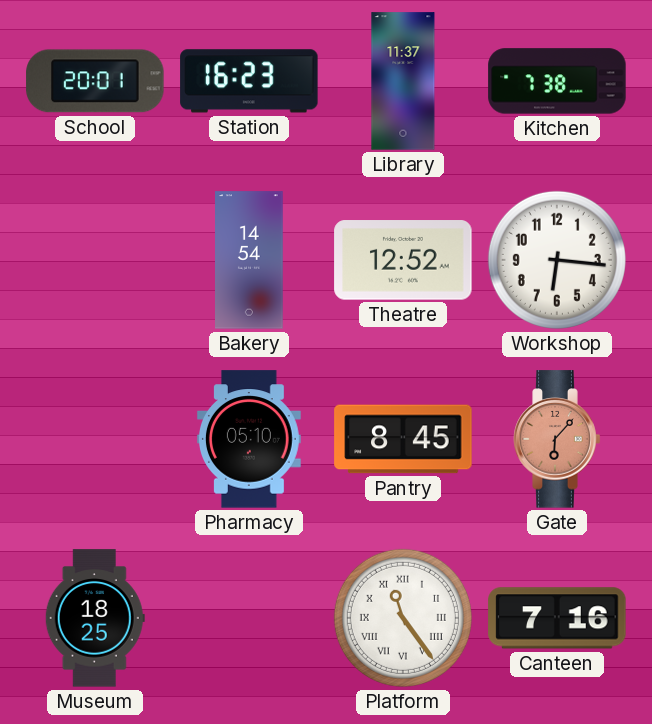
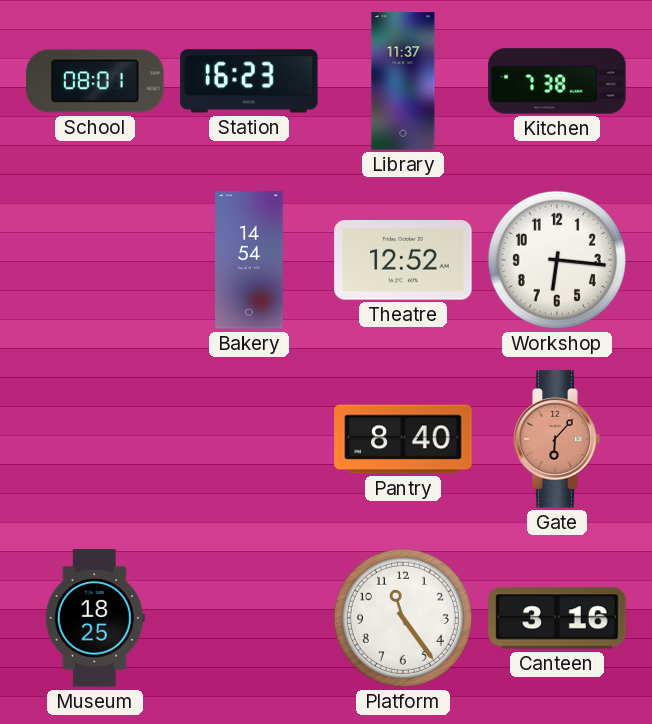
School: 20:01 -> 08:01
Pharmacy: 05:10 -> none
Pantry: 8:45 -> 8:40
Platform numerals: Roman -> Arabic
Canteen: 7:16 -> 3:16
